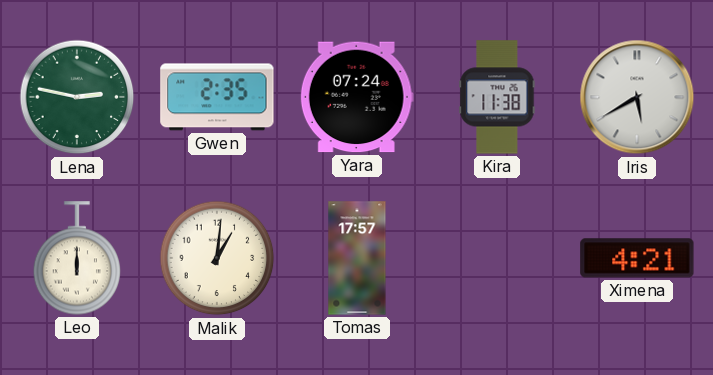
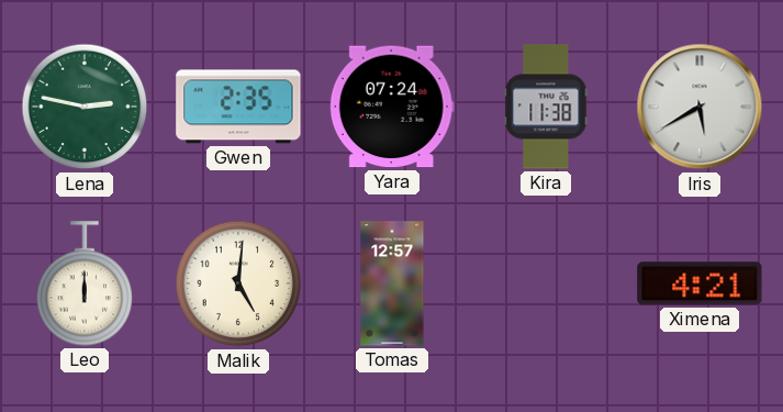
Malik: 1:01 -> 5:01
Tomas: 17:57 -> 12:57
